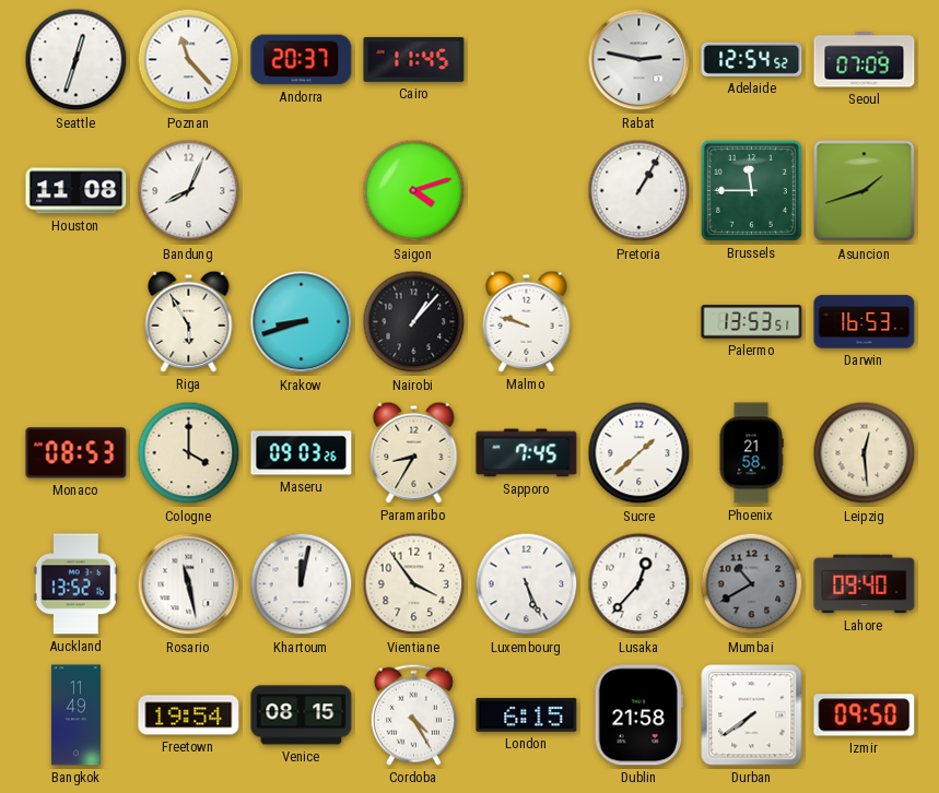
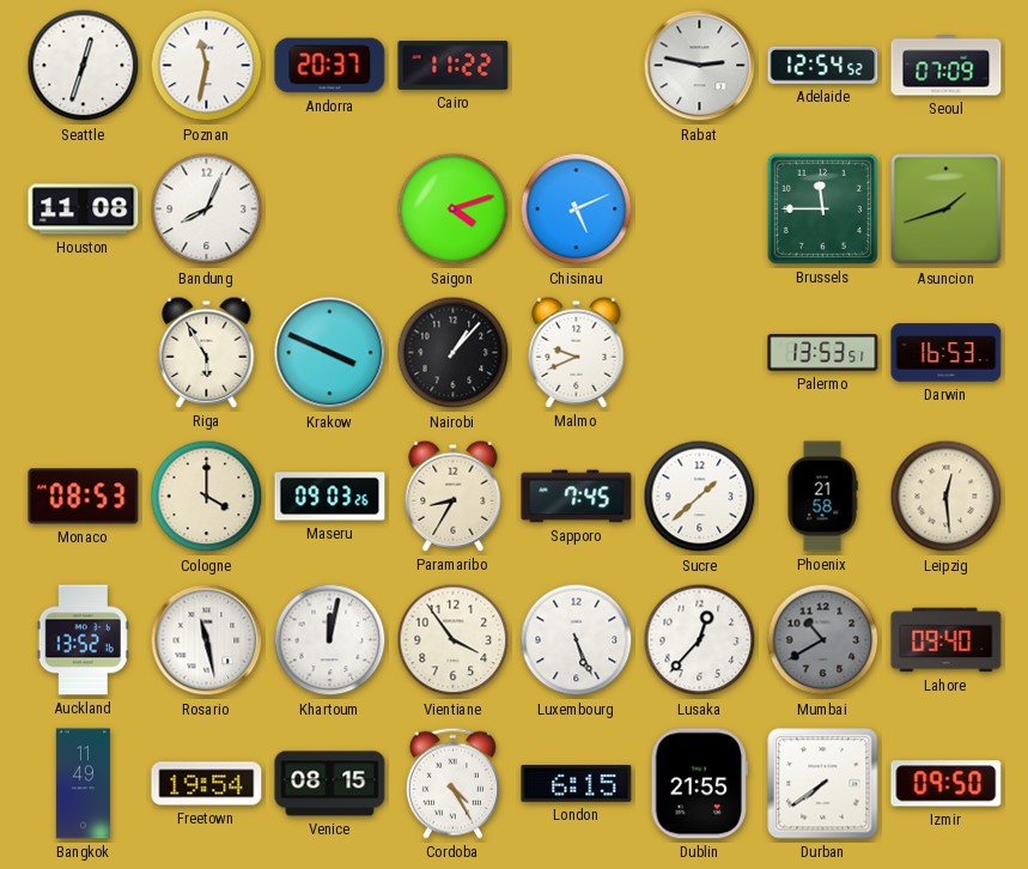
Poznan: 11:23 -> 11:32
Cairo: 11:45 -> 11:22
Chisinau: none -> 5:11
Pretoria: 1:05 -> none
Krakow: 8:42 -> 3:49
Malmo: 9:48 -> 9:41
Dublin: 21:58 -> 21:55
